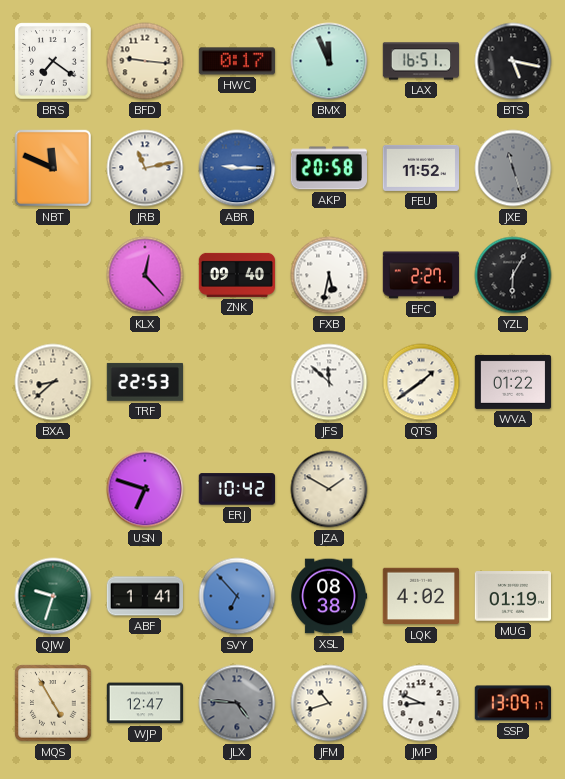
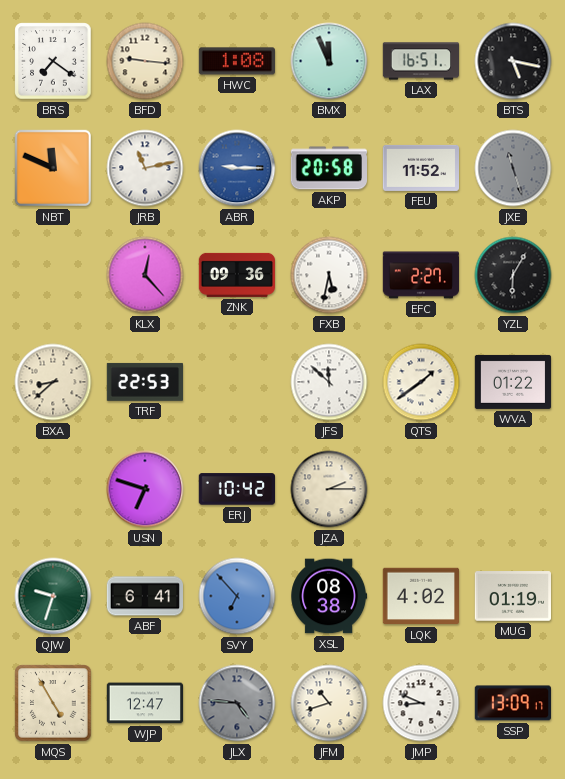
HWC: 0:17 -> 1:08
ZNK: 09:40 -> 09:36
JZA: 1:50 -> 2:15
ABF: 1:41 -> 6:41
